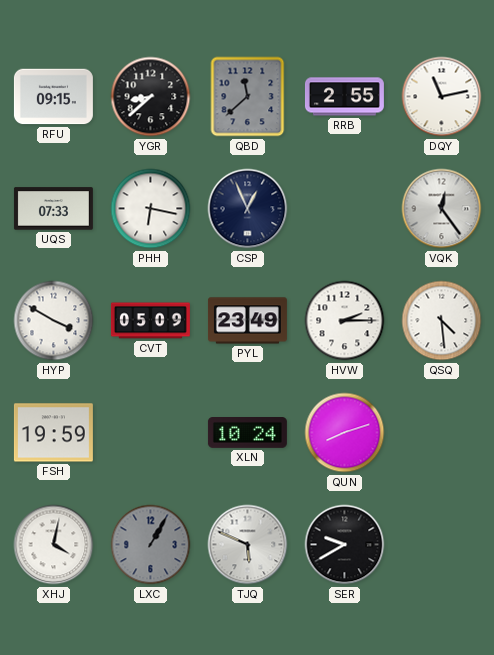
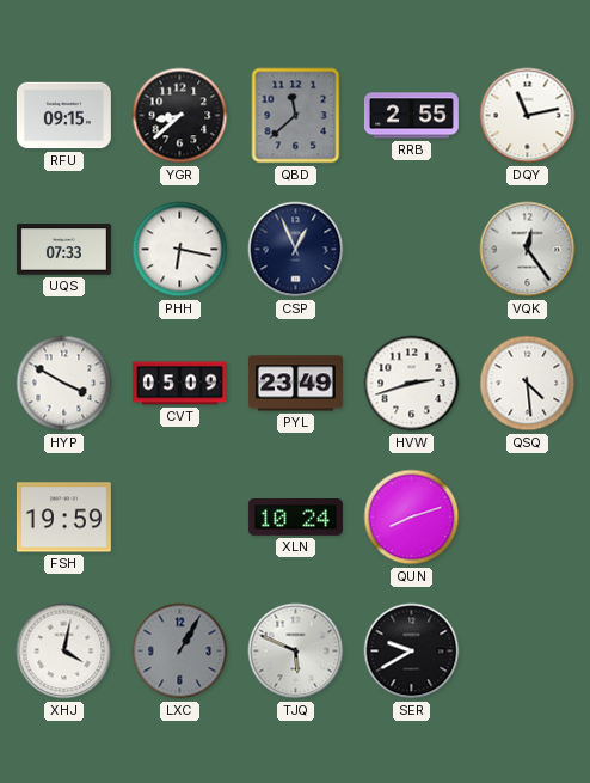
HVW: 2:15 -> 2:42
